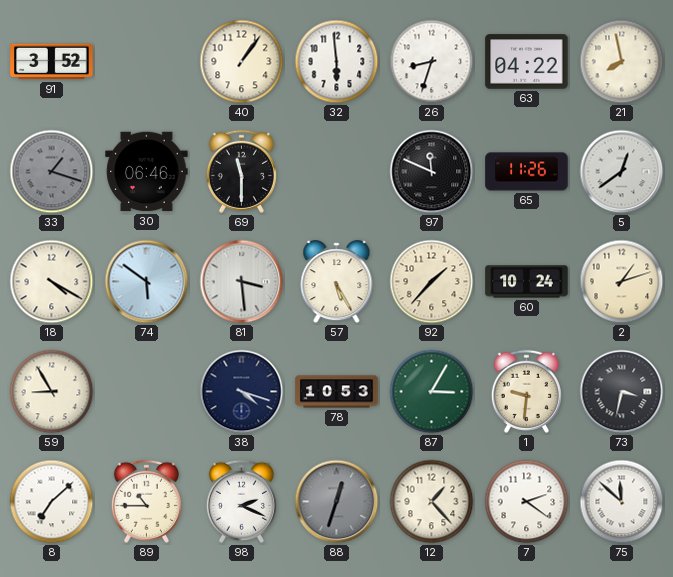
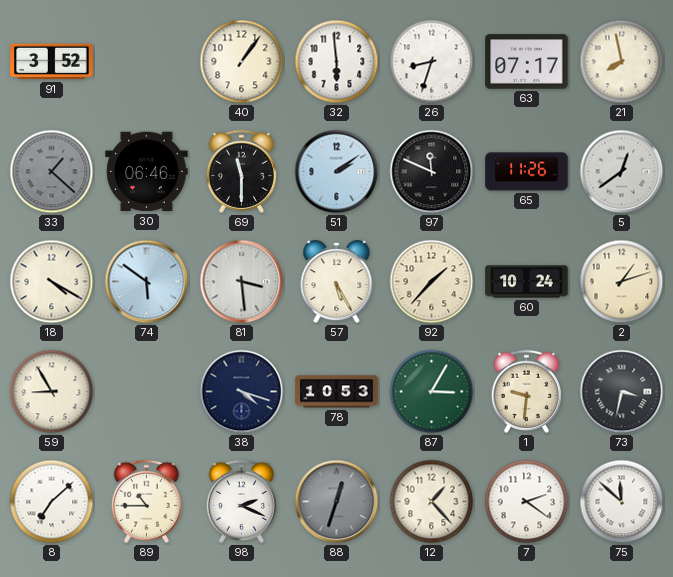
63: 04:22 -> 07:17
33: 1:18 -> 1:22
51: none -> 2:09
